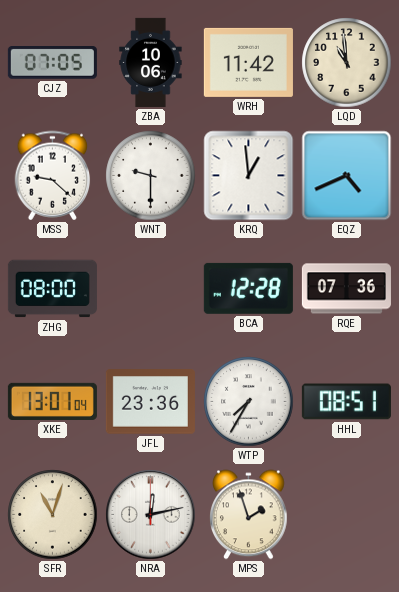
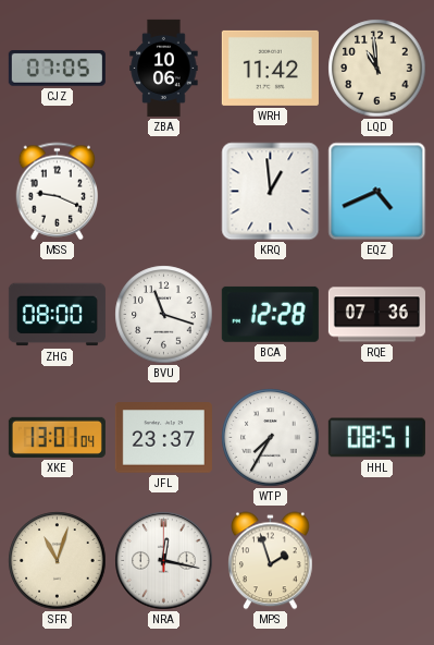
MSS: 9:22 -> 9:19
WNT: 9:30 -> none
BVU: none -> 11:18
JFL: 23:36 -> 23:37
NRA: 12:13 -> 12:17
